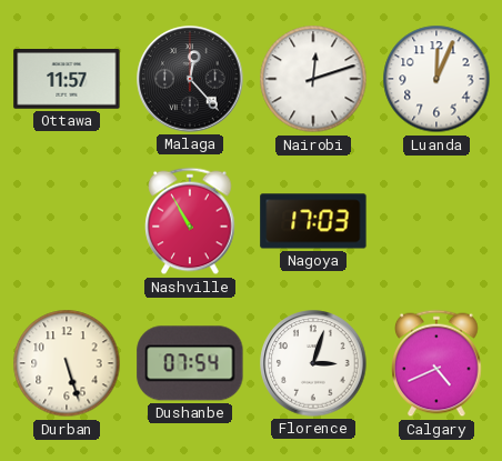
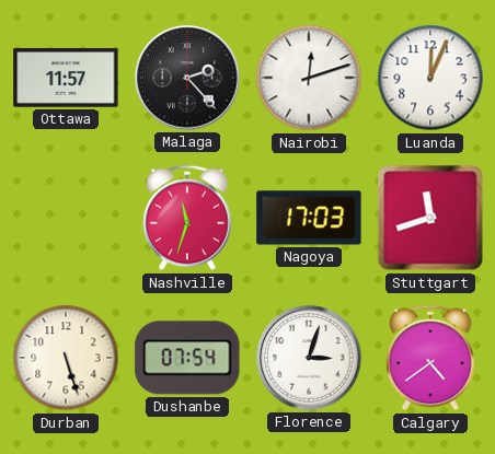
Malaga: 12:23 -> 2:23
Nashville: 10:55 -> 11:33
Stuttgart: none -> 11:42
Calgary: 4:41 -> 4:39
